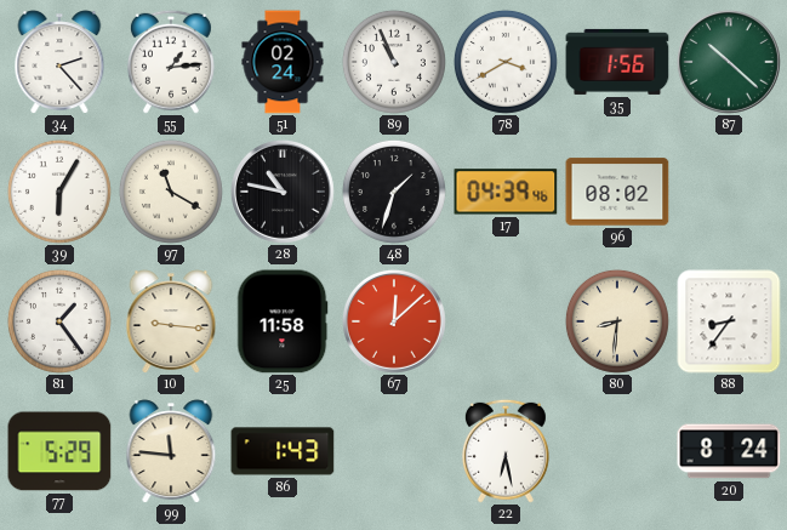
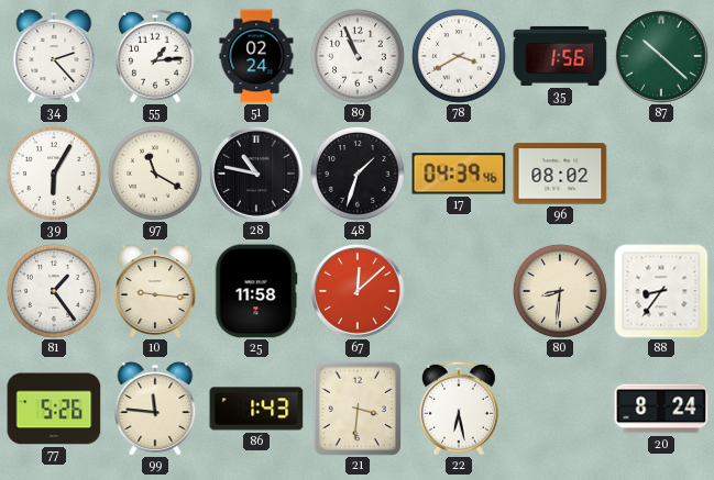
77: 5:29 -> 5:26
21: none -> 3:31
